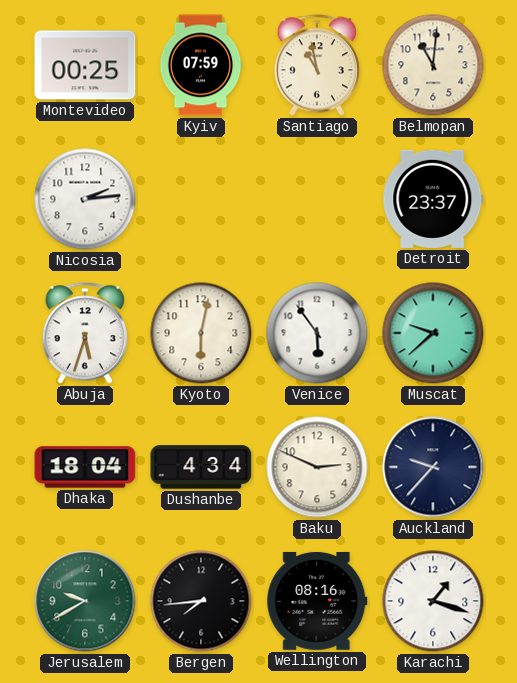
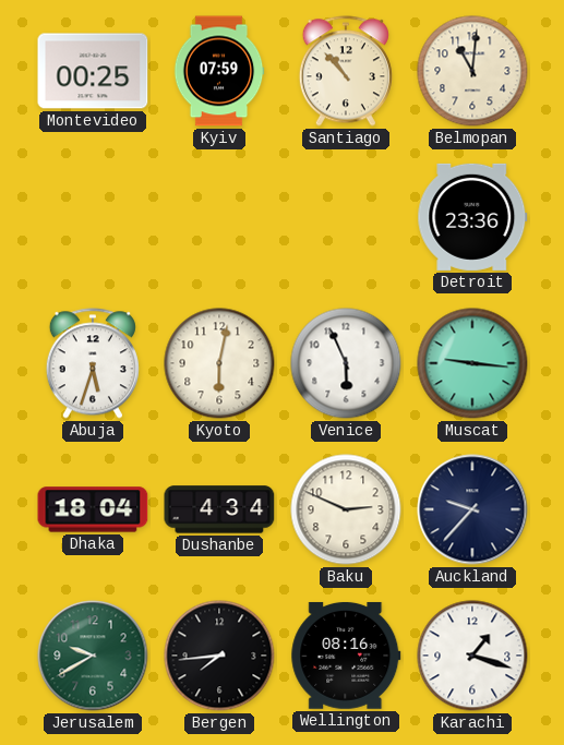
Santiago: 10:58 -> 10:53
Nicosia: 2:14 -> none
Detroit: 23:37 -> 23:36
Venice: 5:54 -> 5:56
Muscat: 9:38 -> 9:16
